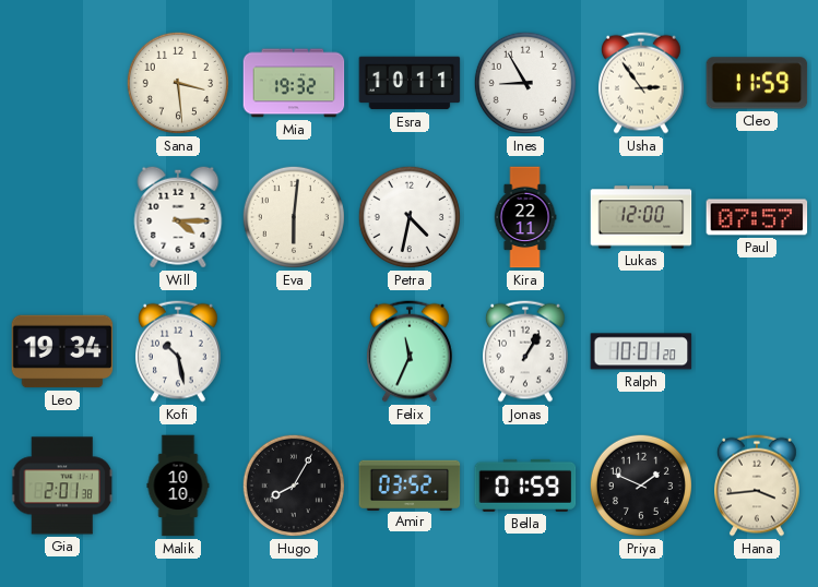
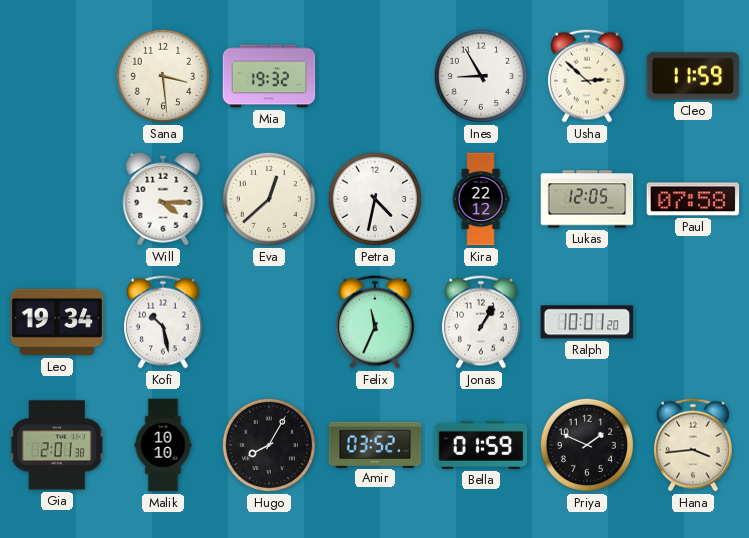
Esra: 10:11 -> none
Usha: 2:54 -> 2:52
Eva: 6:01 -> 12:38
Kira: 22:11 -> 22:12
Lukas: 12:00 -> 12:05
Paul: 07:57 -> 07:58
